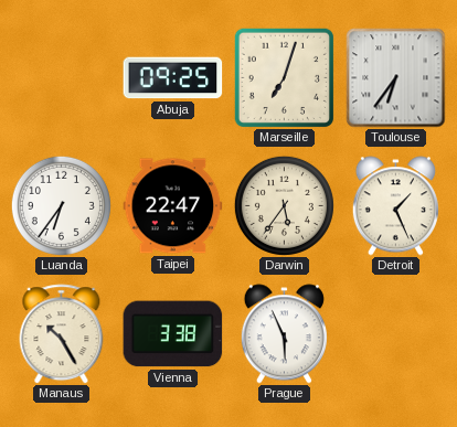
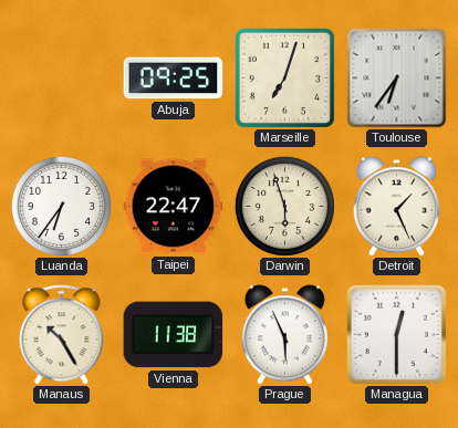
Darwin: 5:36 -> 5:57
Vienna: 3:38 -> 11:38
Managua: none -> 12:30
